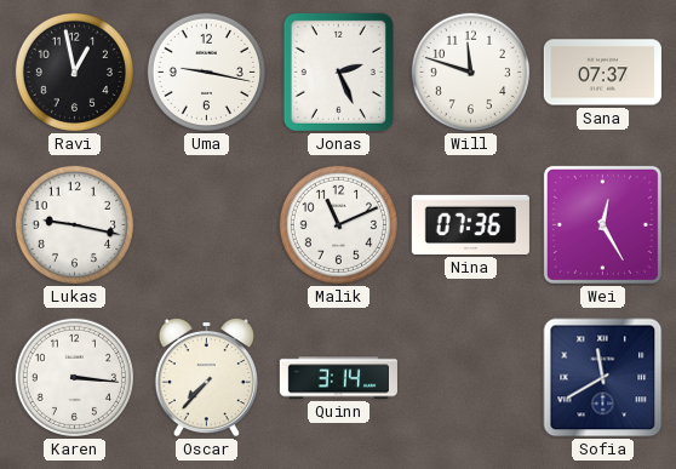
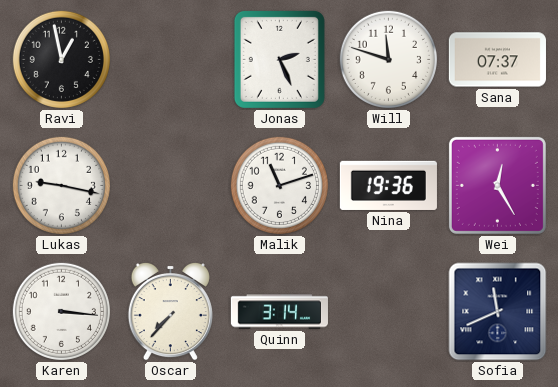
Uma: 9:17 -> none
Malik: 11:11 -> 11:12
Nina: 07:36 -> 19:36
Sofia: 11:40 -> 11:41
